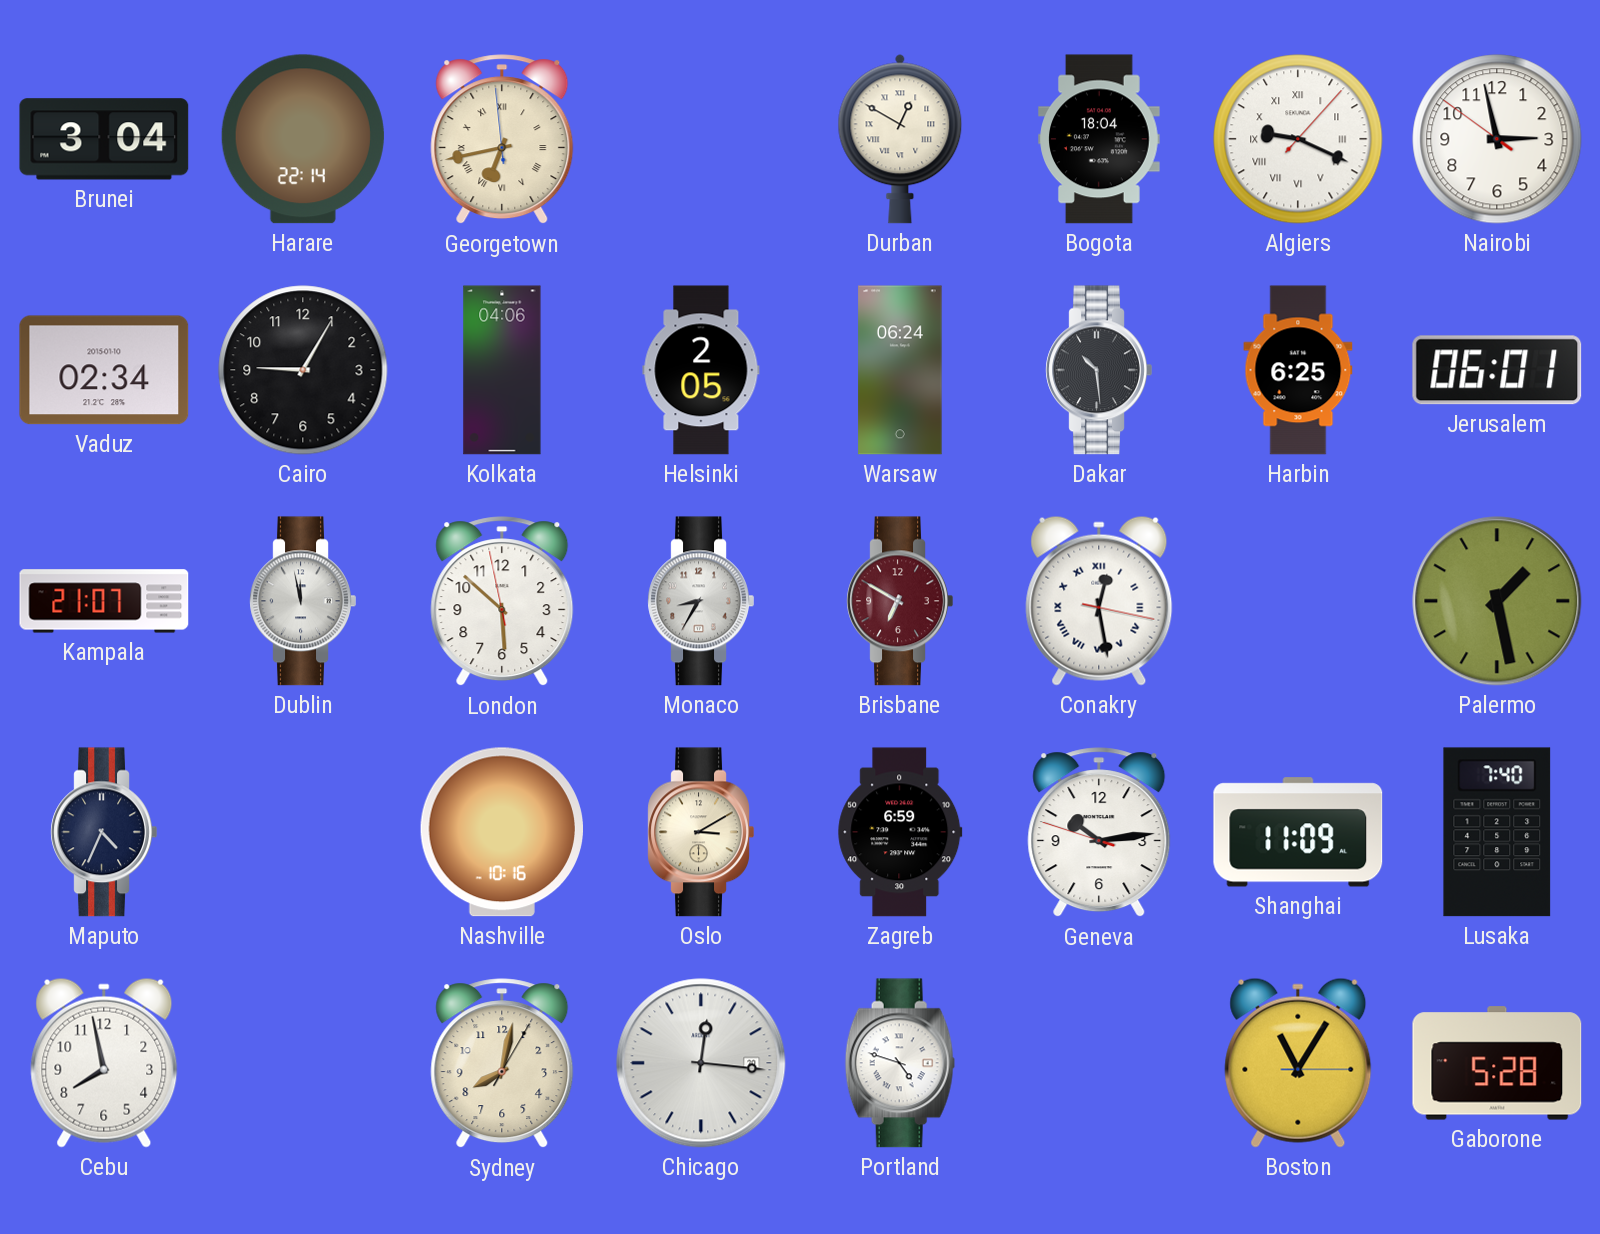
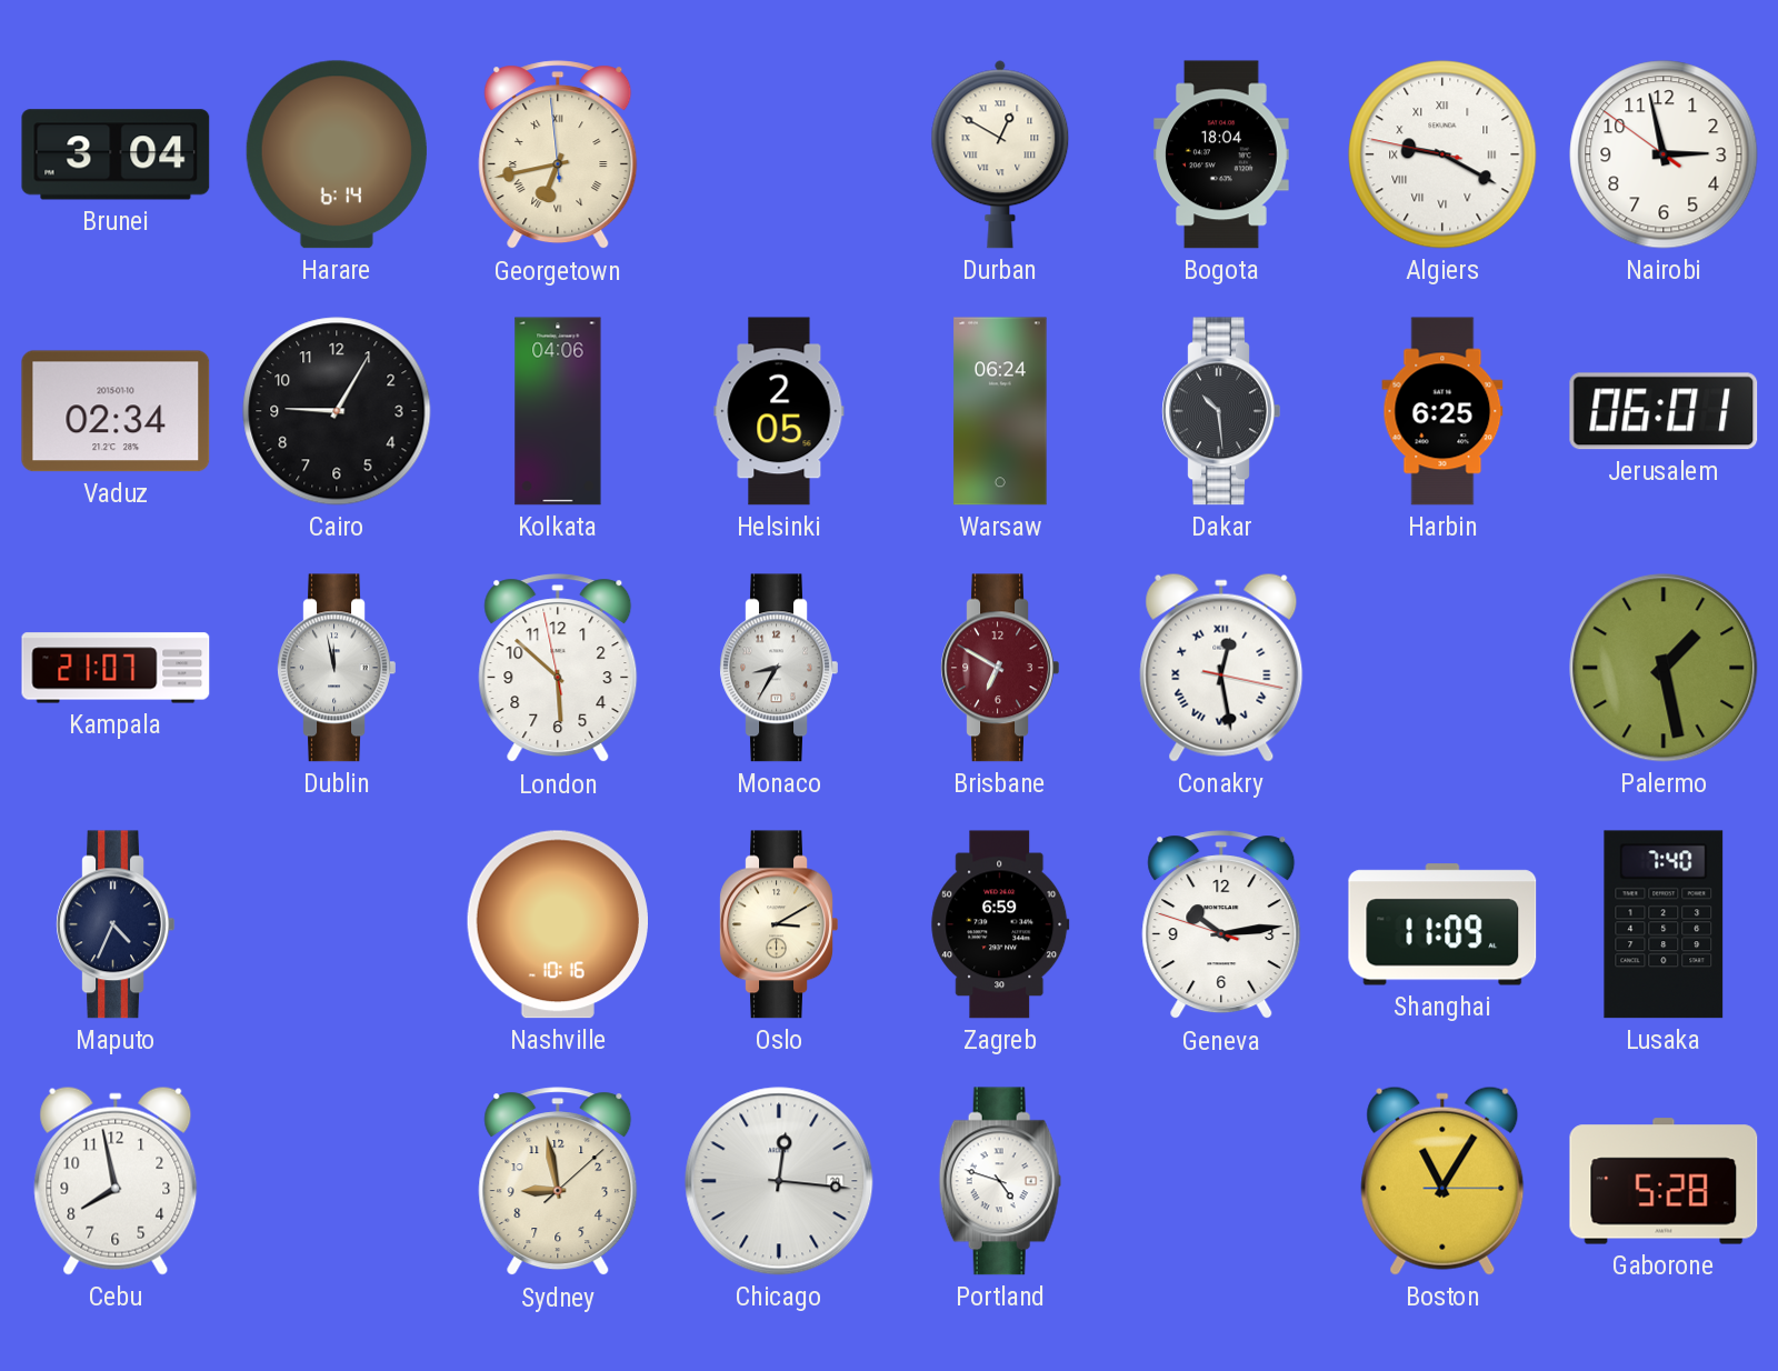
Harare: 22:14 -> 6:14
Algiers: 9:19:07 -> 9:19:47
Sydney: 8:02 -> 8:58
